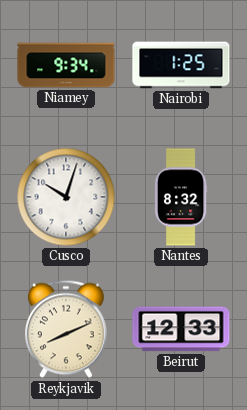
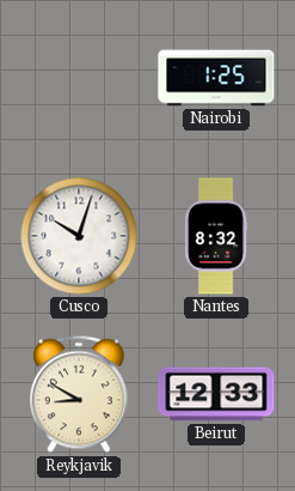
Niamey: 9:34 -> none
Reykjavik: 8:11 -> 8:50
